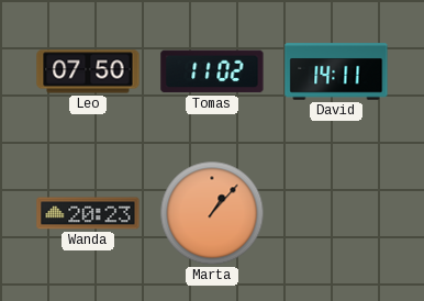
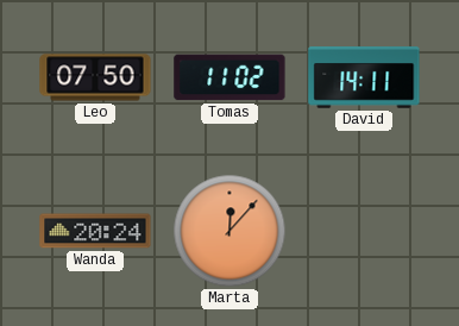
Wanda: 20:23 -> 20:24
Marta: 1:07 -> 12:07
